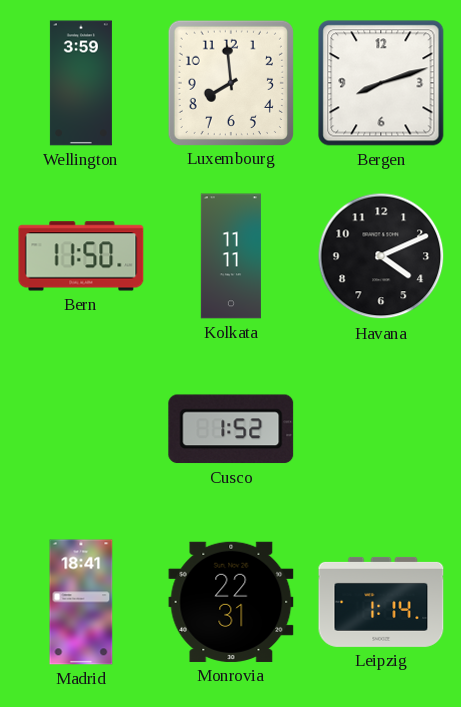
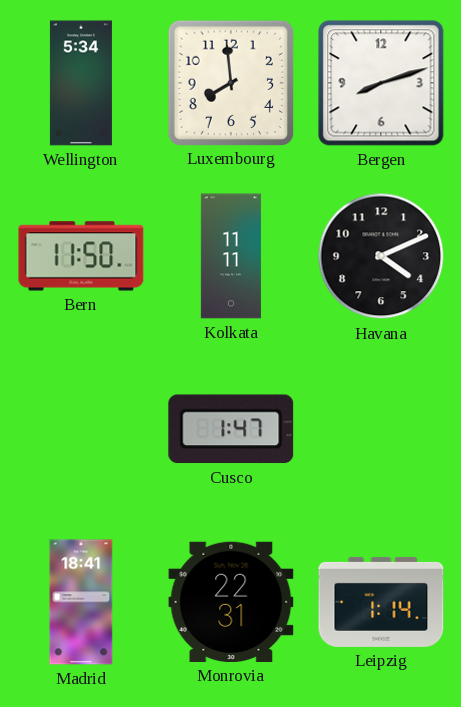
Wellington: 3:59 -> 5:34
Cusco: 1:52 -> 1:47
